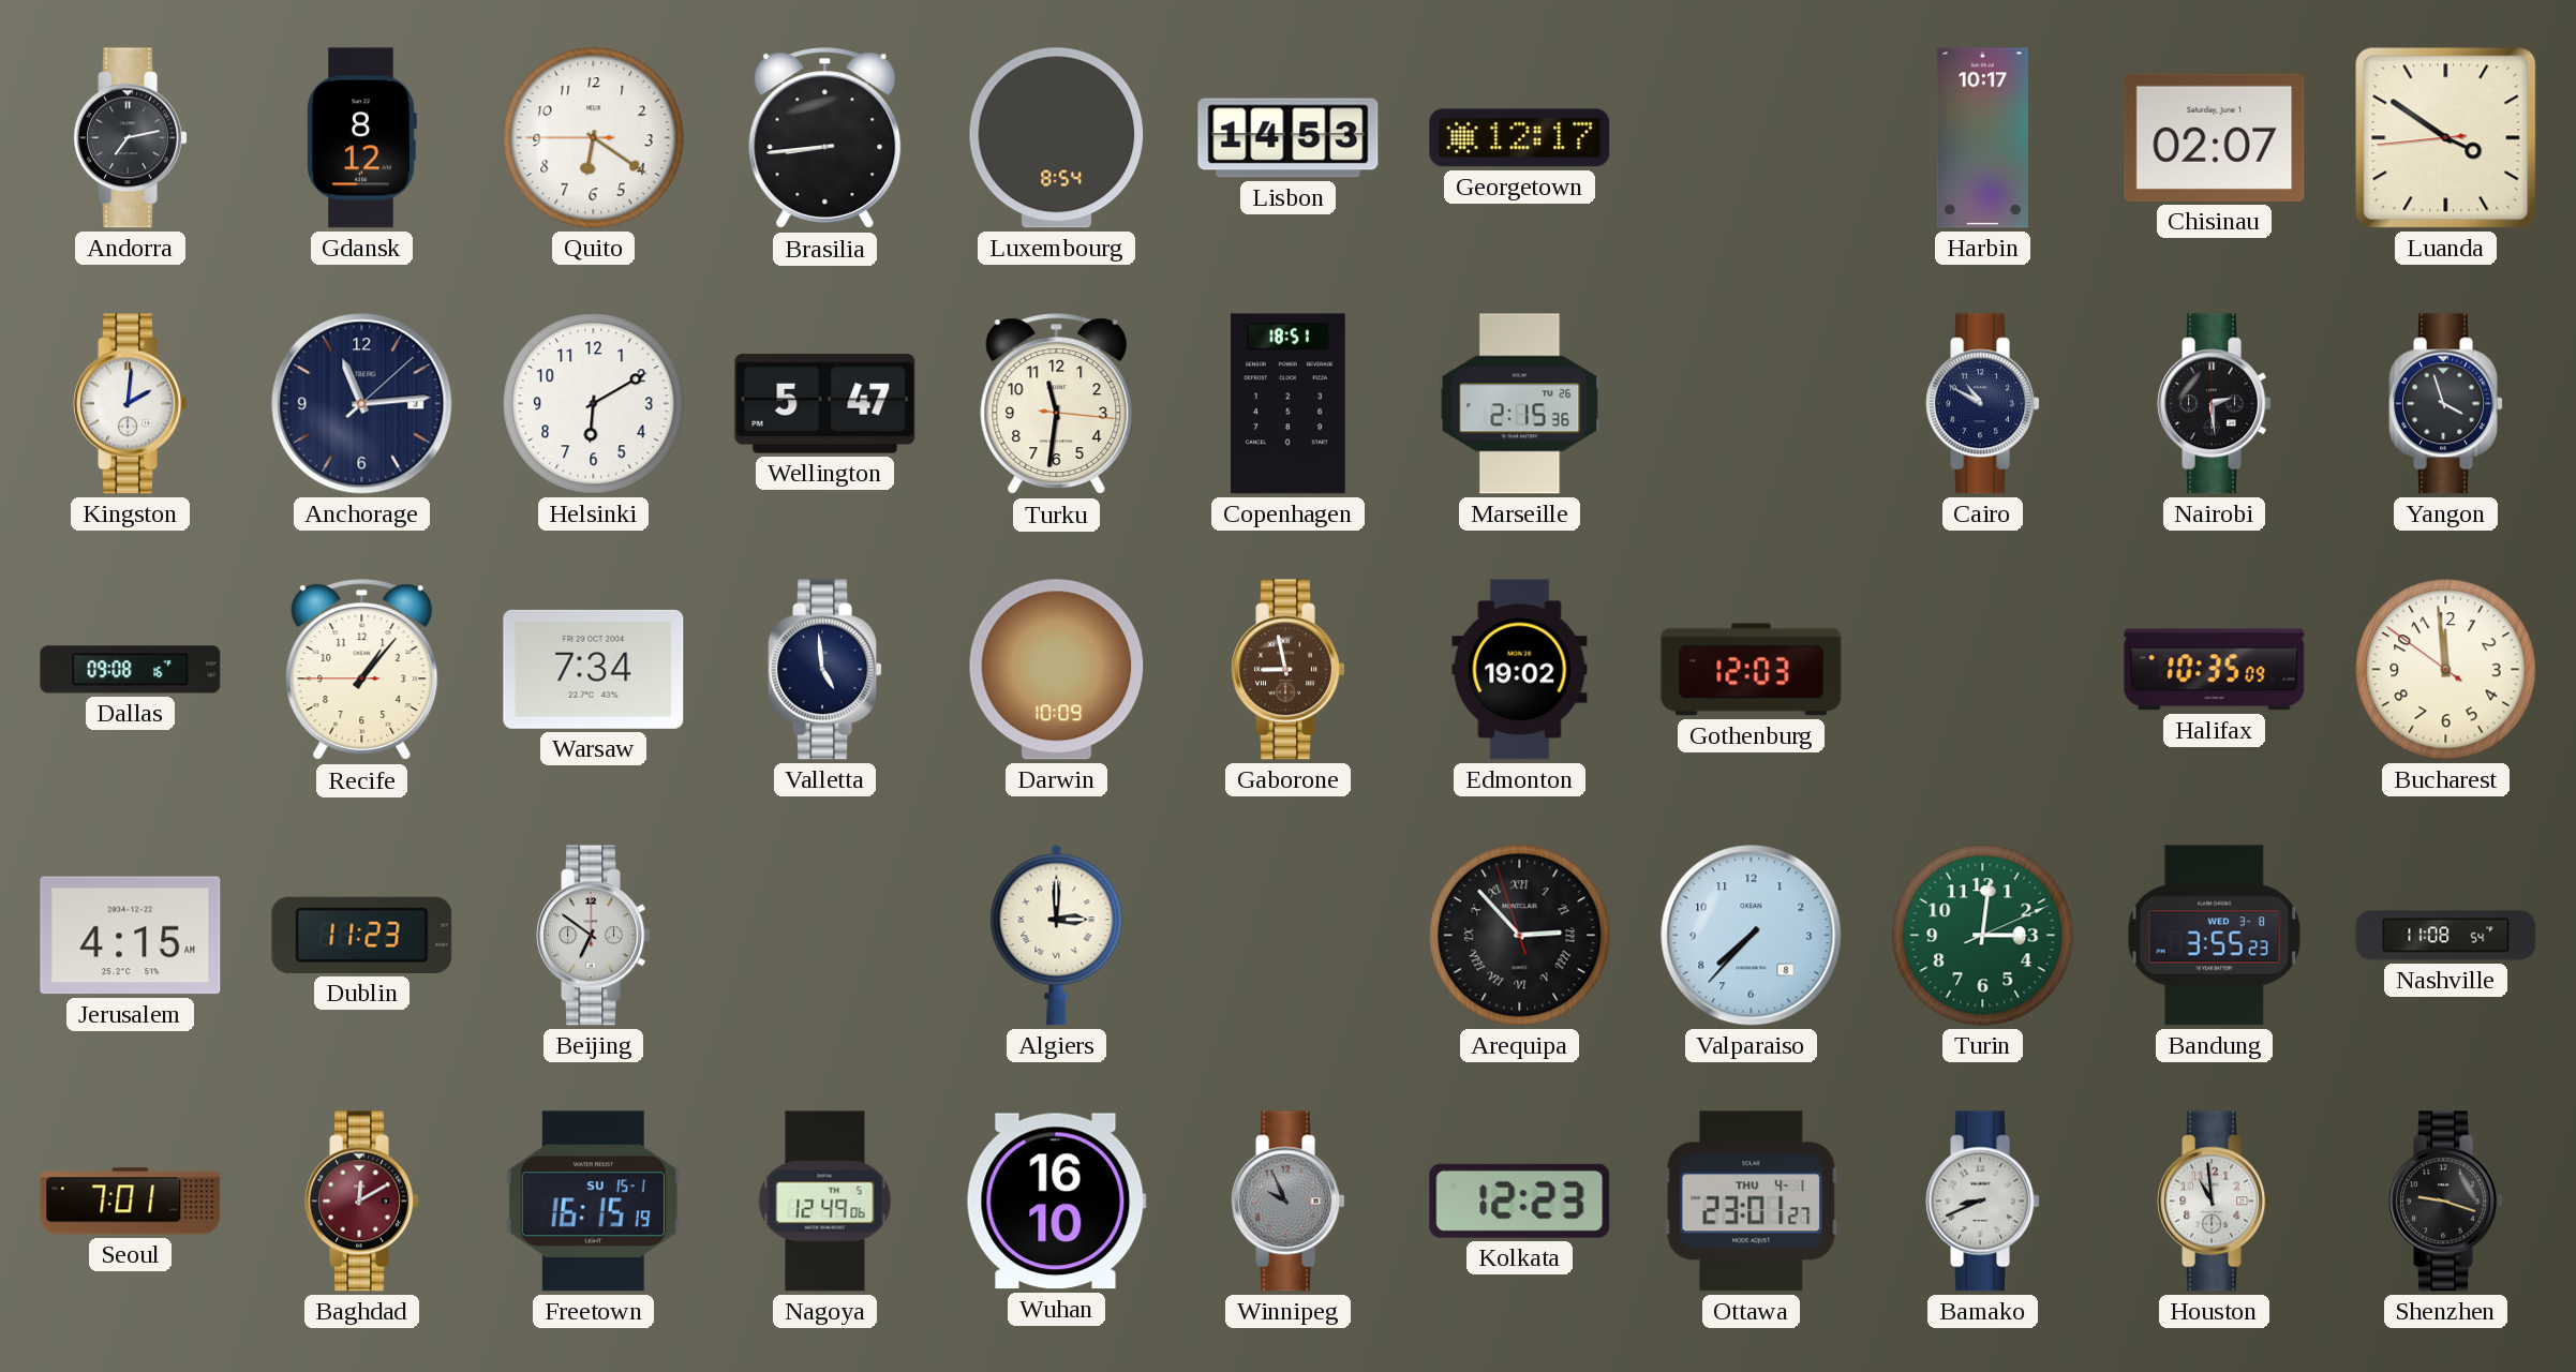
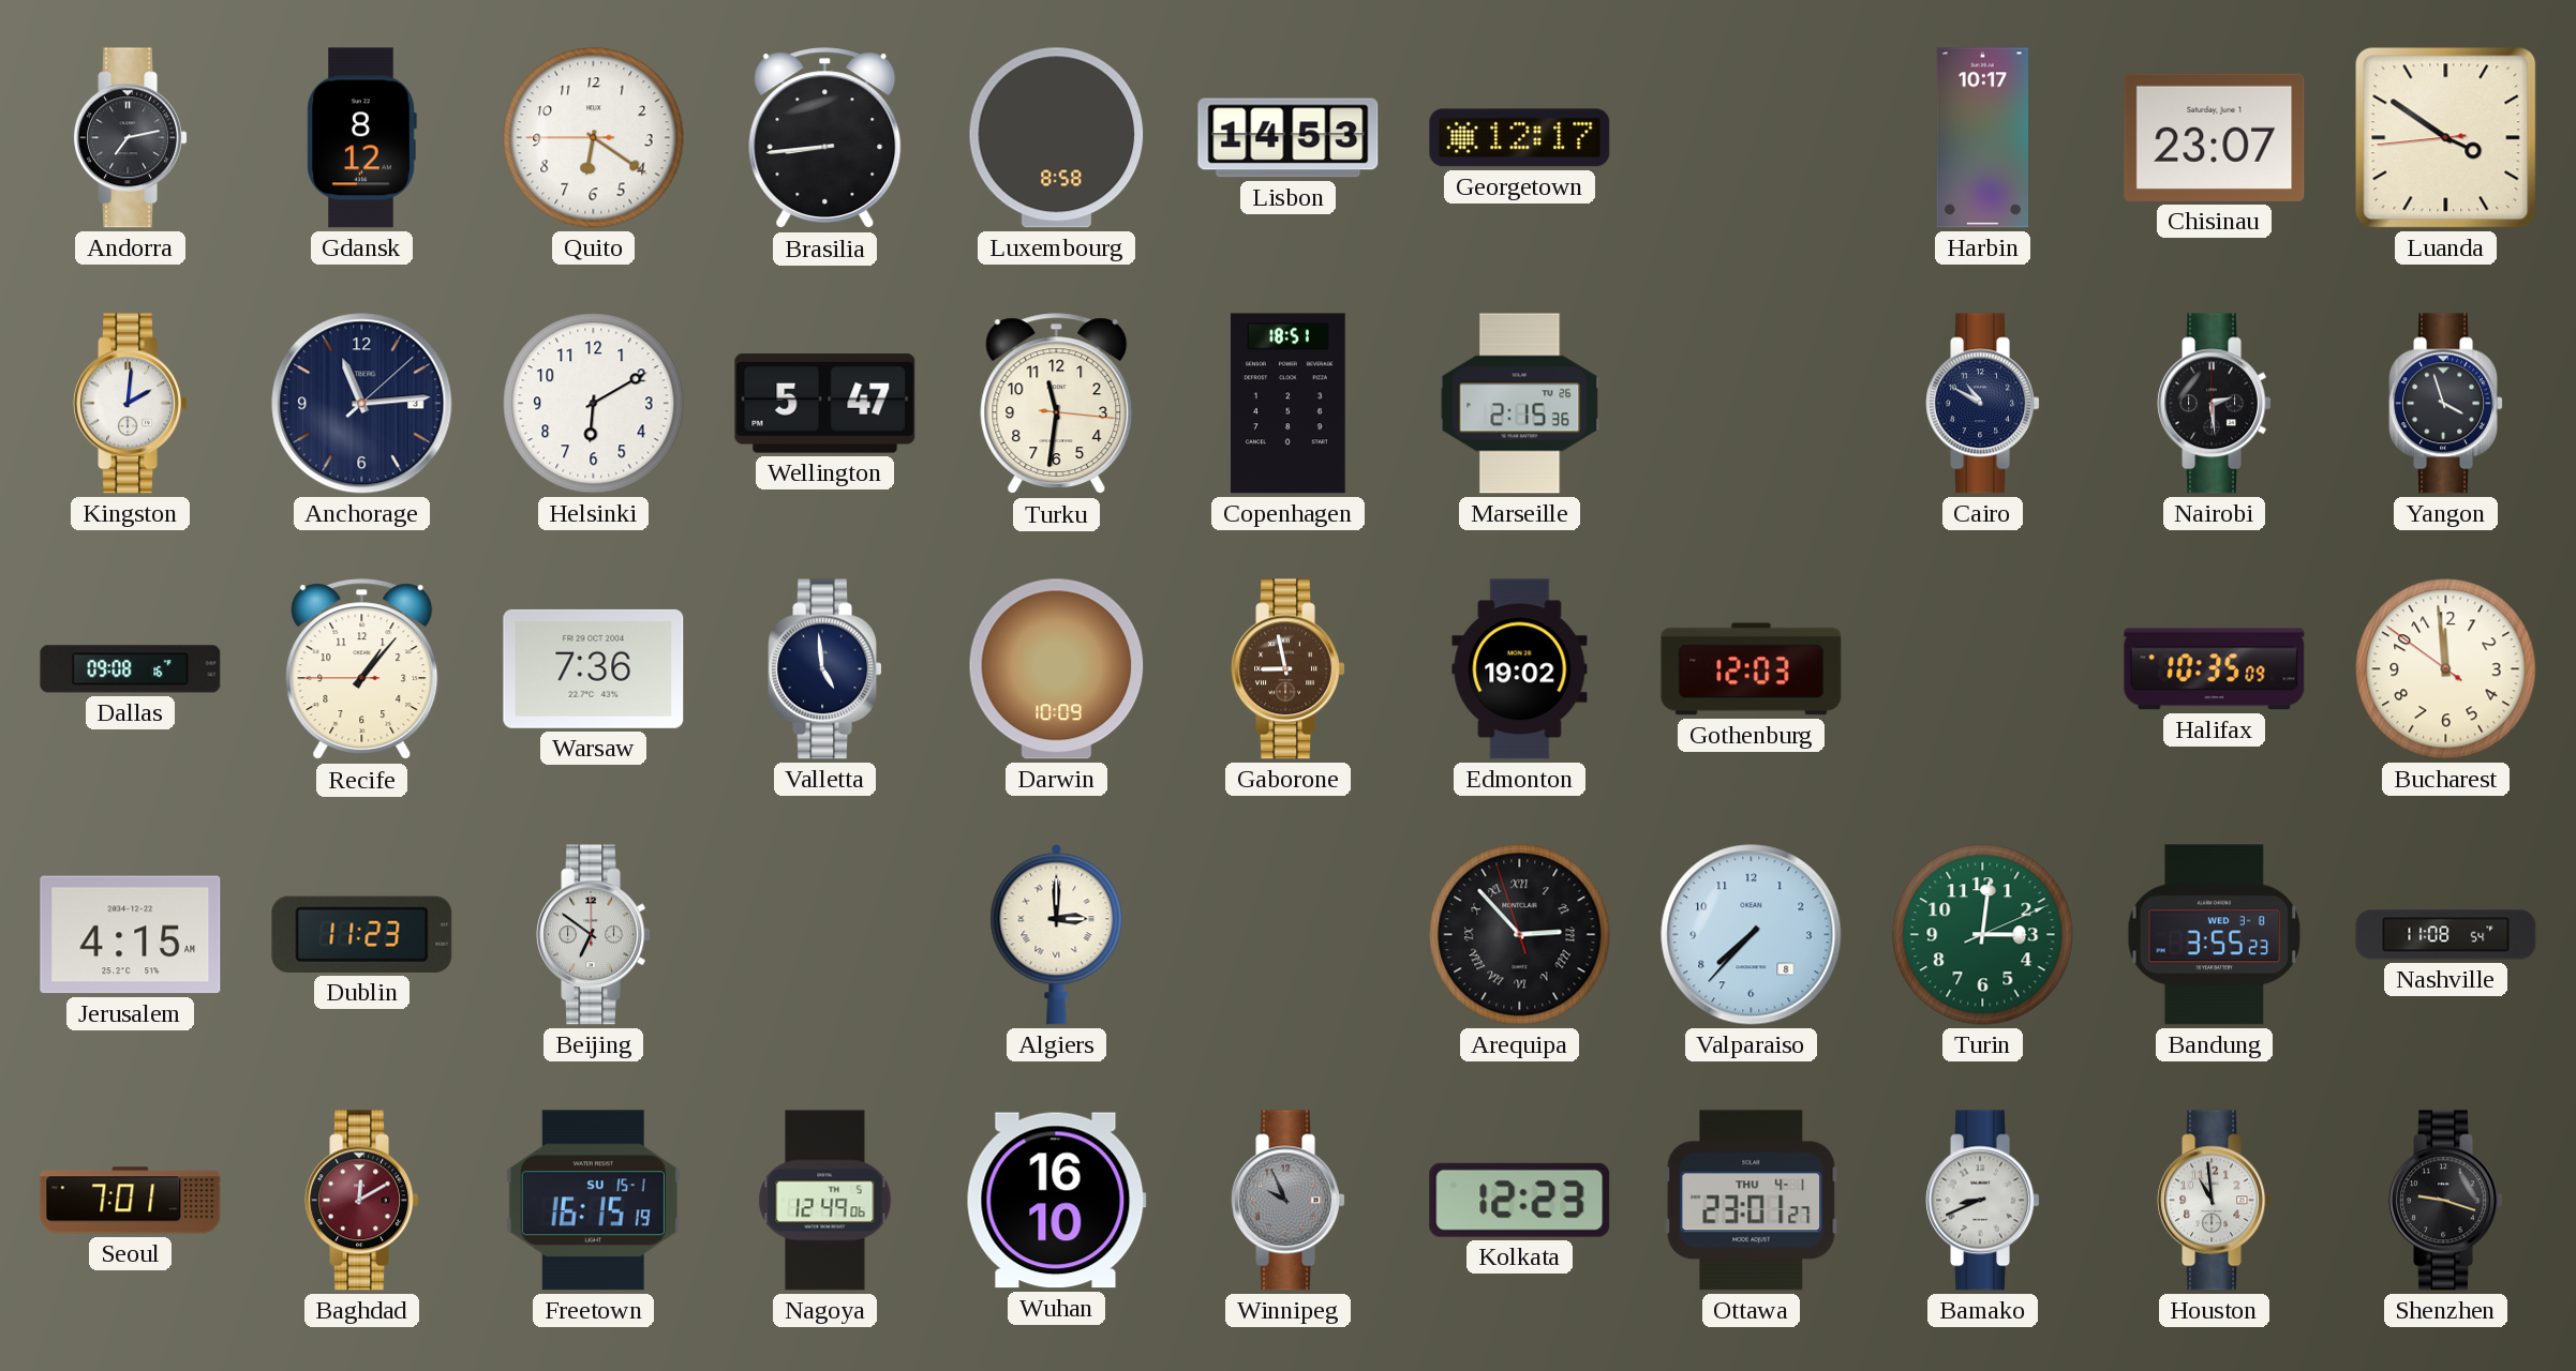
Luxembourg: 8:54 -> 8:58
Chisinau: 02:07 -> 23:07
Warsaw: 7:34 -> 7:36
